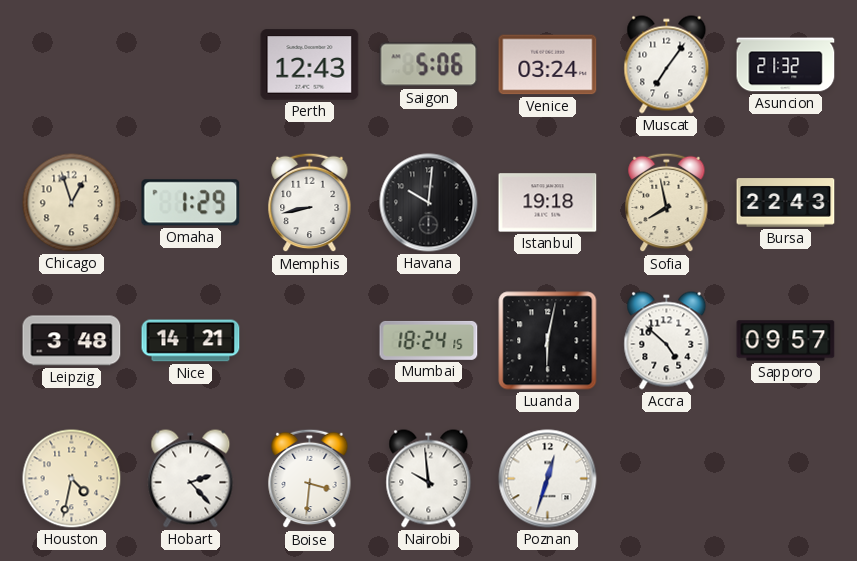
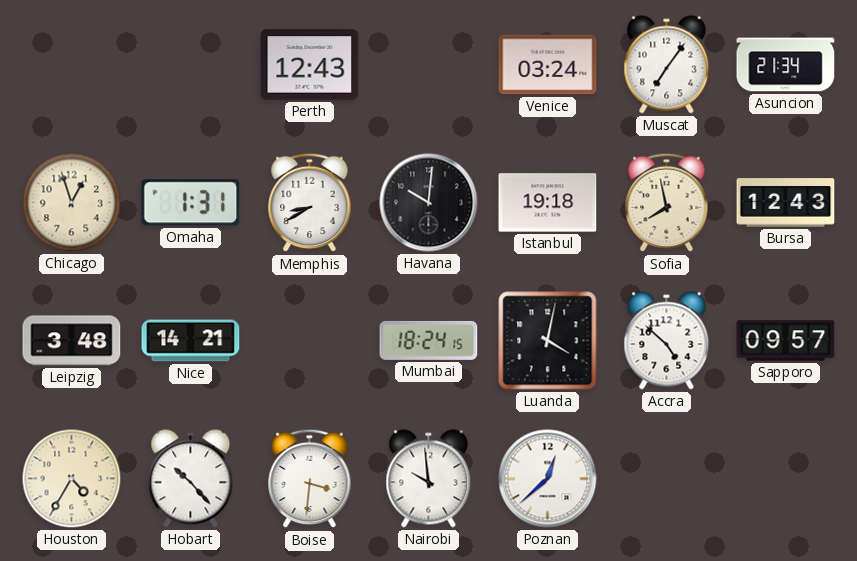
Saigon: 5:06 -> none
Asuncion: 21:32 -> 21:34
Omaha: 1:29 -> 1:31
Memphis: 8:43 -> 8:40
Bursa: 22:43 -> 12:43
Luanda: 6:02 -> 4:02
Houston: 4:32 -> 4:35
Hobart: 2:23 -> 10:23
Poznan: 12:33 -> 12:38
